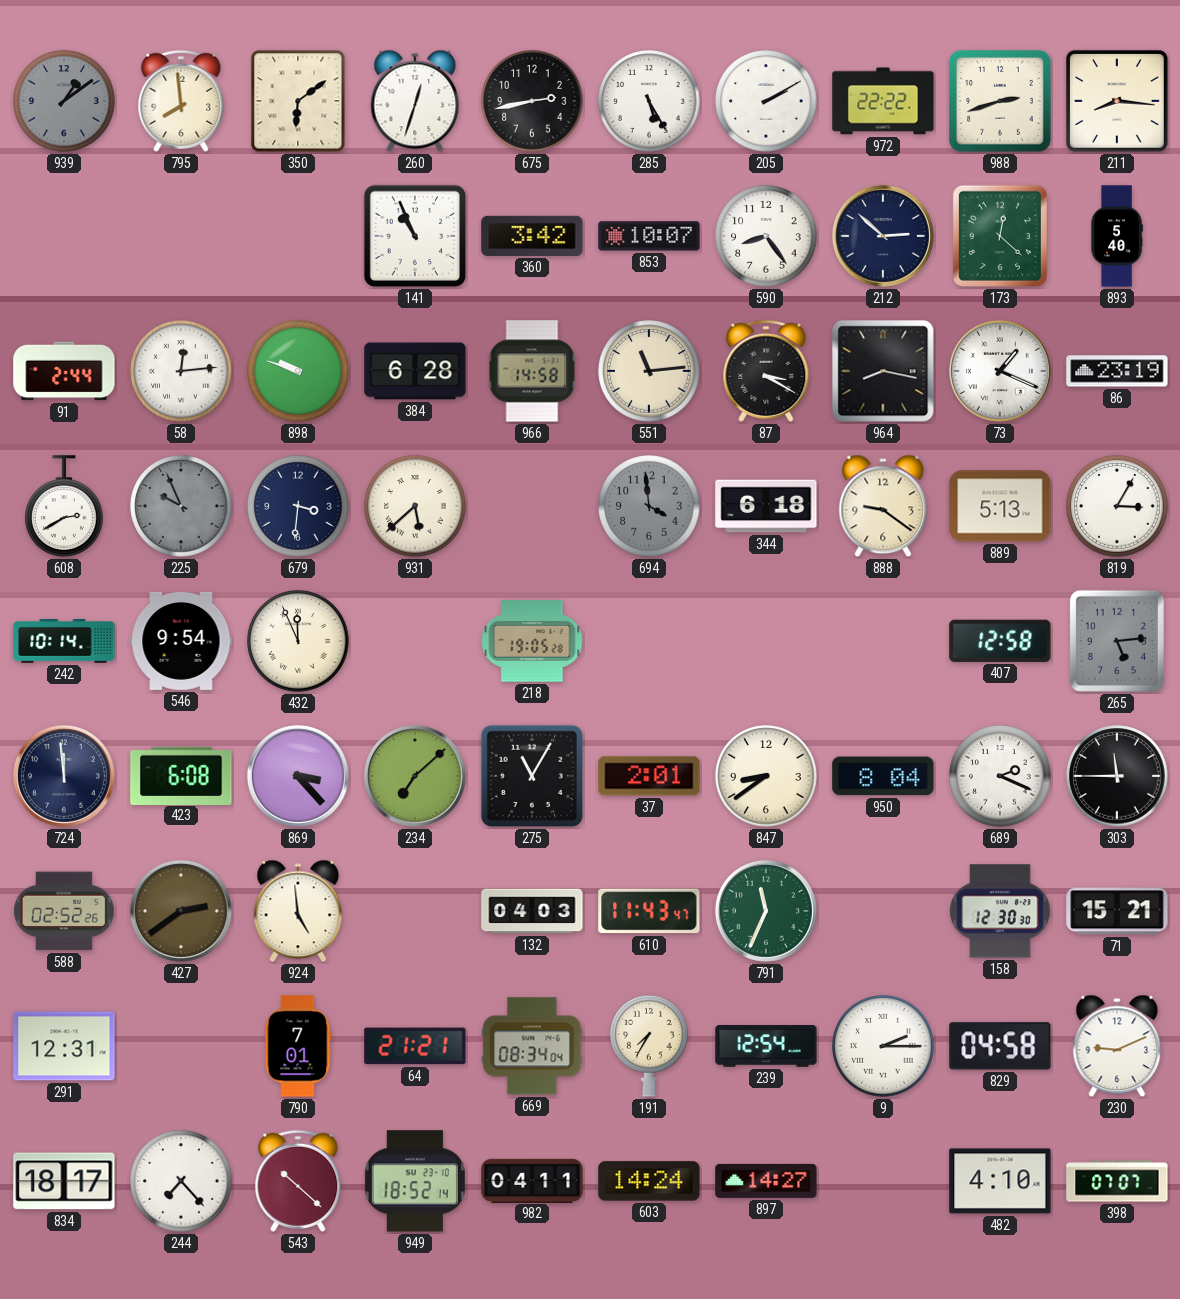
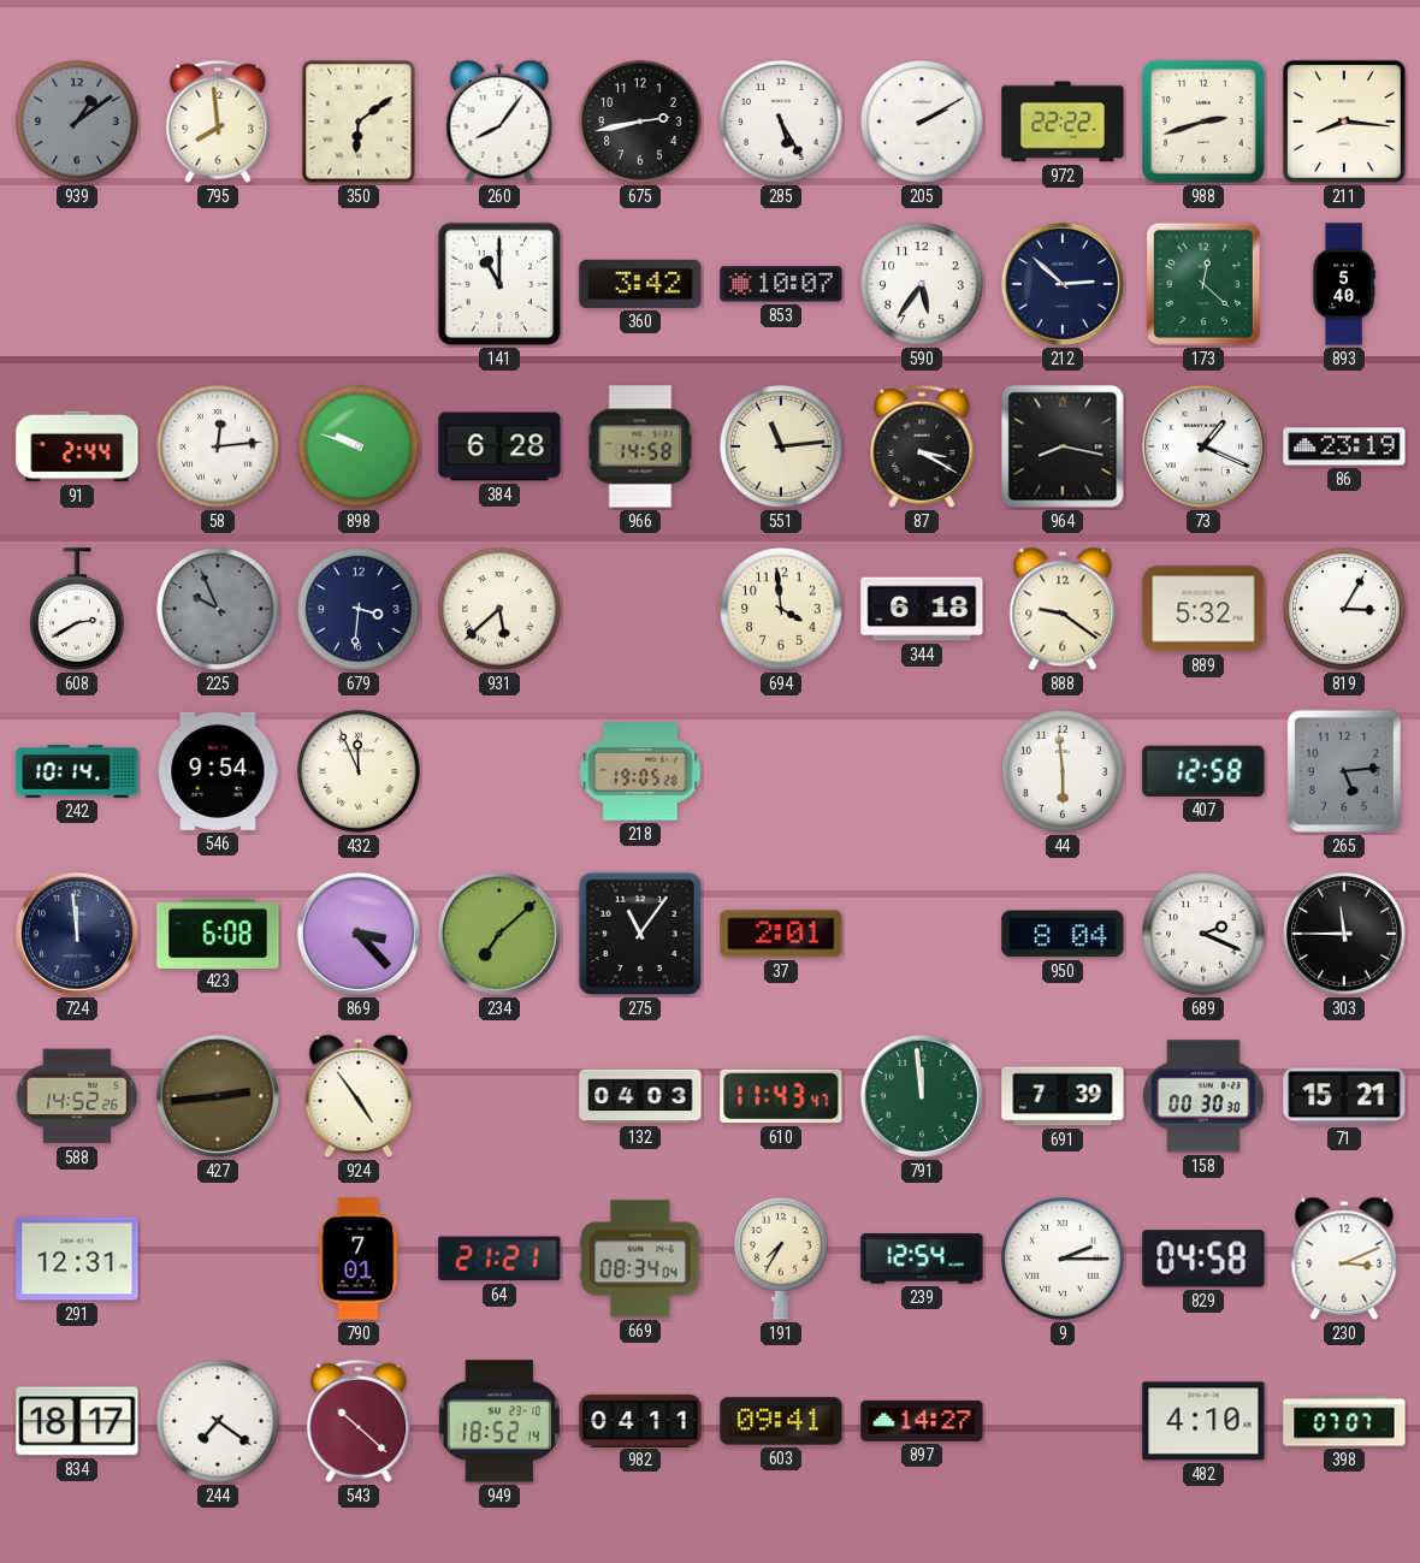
260: 12:33 -> 8:06
141: 10:56 -> 11:00
590: 8:24 -> 5:36
694 dial: grey -> cream
889: 5:13 -> 5:32
44: none -> 5:59
275: 11:05 -> 11:06
847: 8:39 -> none
588: 02:52 -> 14:52
427: 2:39 -> 2:44
924: 4:59 -> 4:54
791: 11:34 -> 11:59
691: none -> 7:39
158: 12:30 -> 00:30
230: 9:11 -> 3:11
244: 7:23 -> 7:21
603: 14:24 -> 09:41
